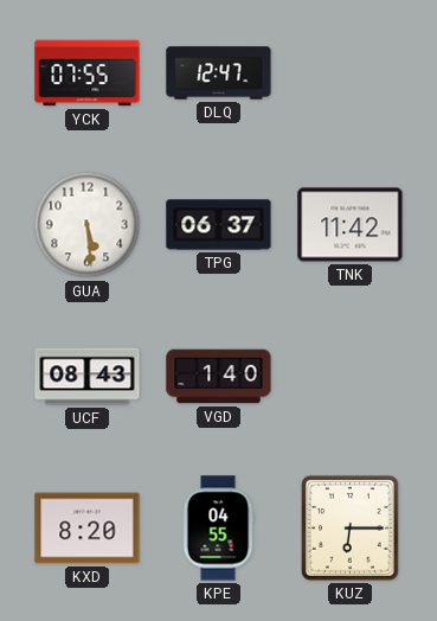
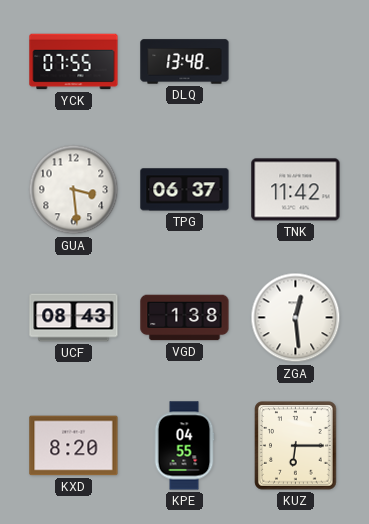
DLQ: 12:47 -> 13:48
GUA: 5:29 -> 3:29
VGD: 1:40 -> 1:38
ZGA: none -> 12:29
